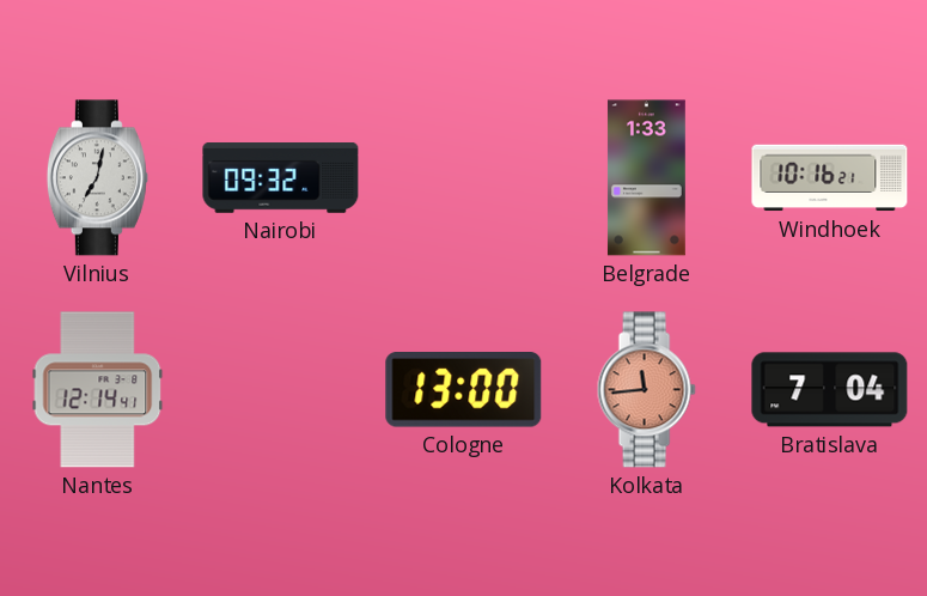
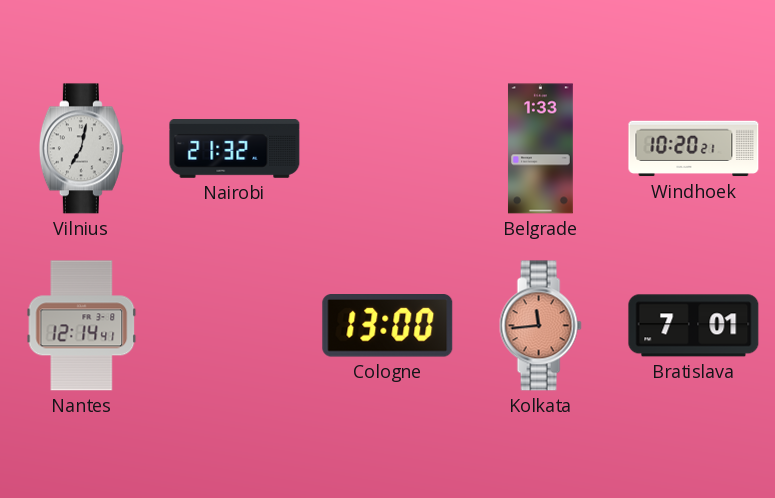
Nairobi: 09:32 -> 21:32
Windhoek: 10:16 -> 10:20
Bratislava: 7:04 -> 7:01
